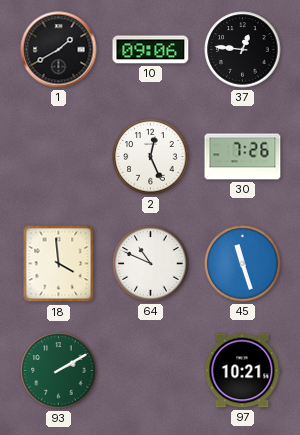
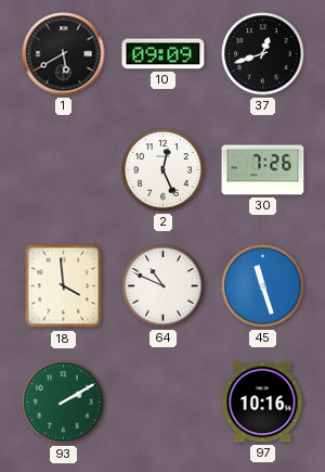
1: 1:40 -> 5:40
10: 09:06 -> 09:09
37: 12:46 -> 12:42
97: 10:21 -> 10:16
